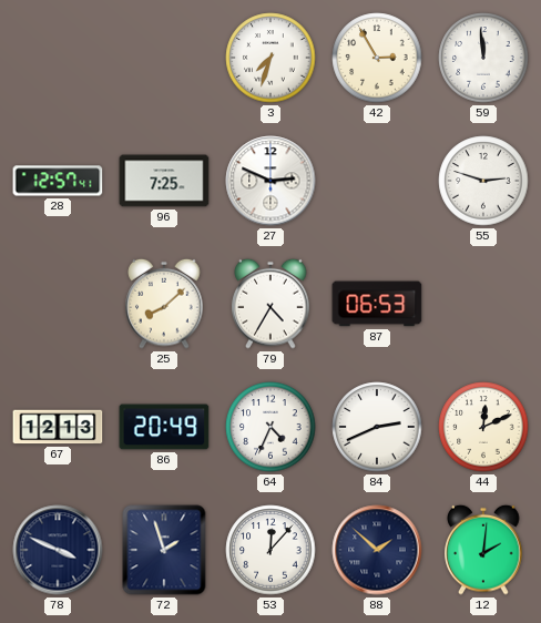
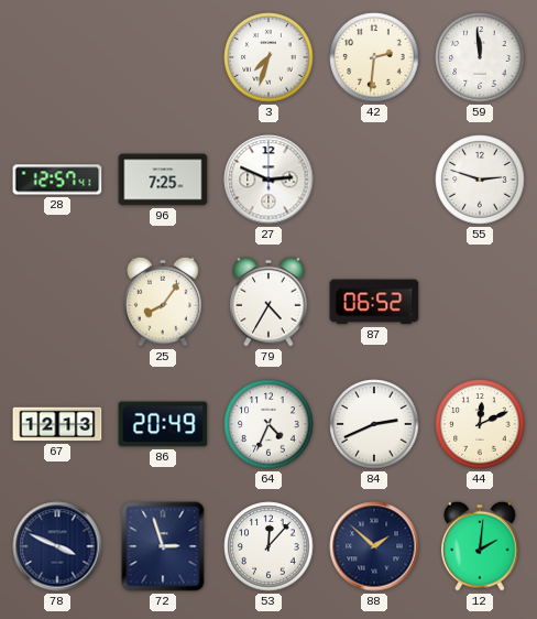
42: 2:55 -> 2:31
25: 8:08 -> 8:06
87: 06:53 -> 06:52
72: 1:57 -> 2:57
